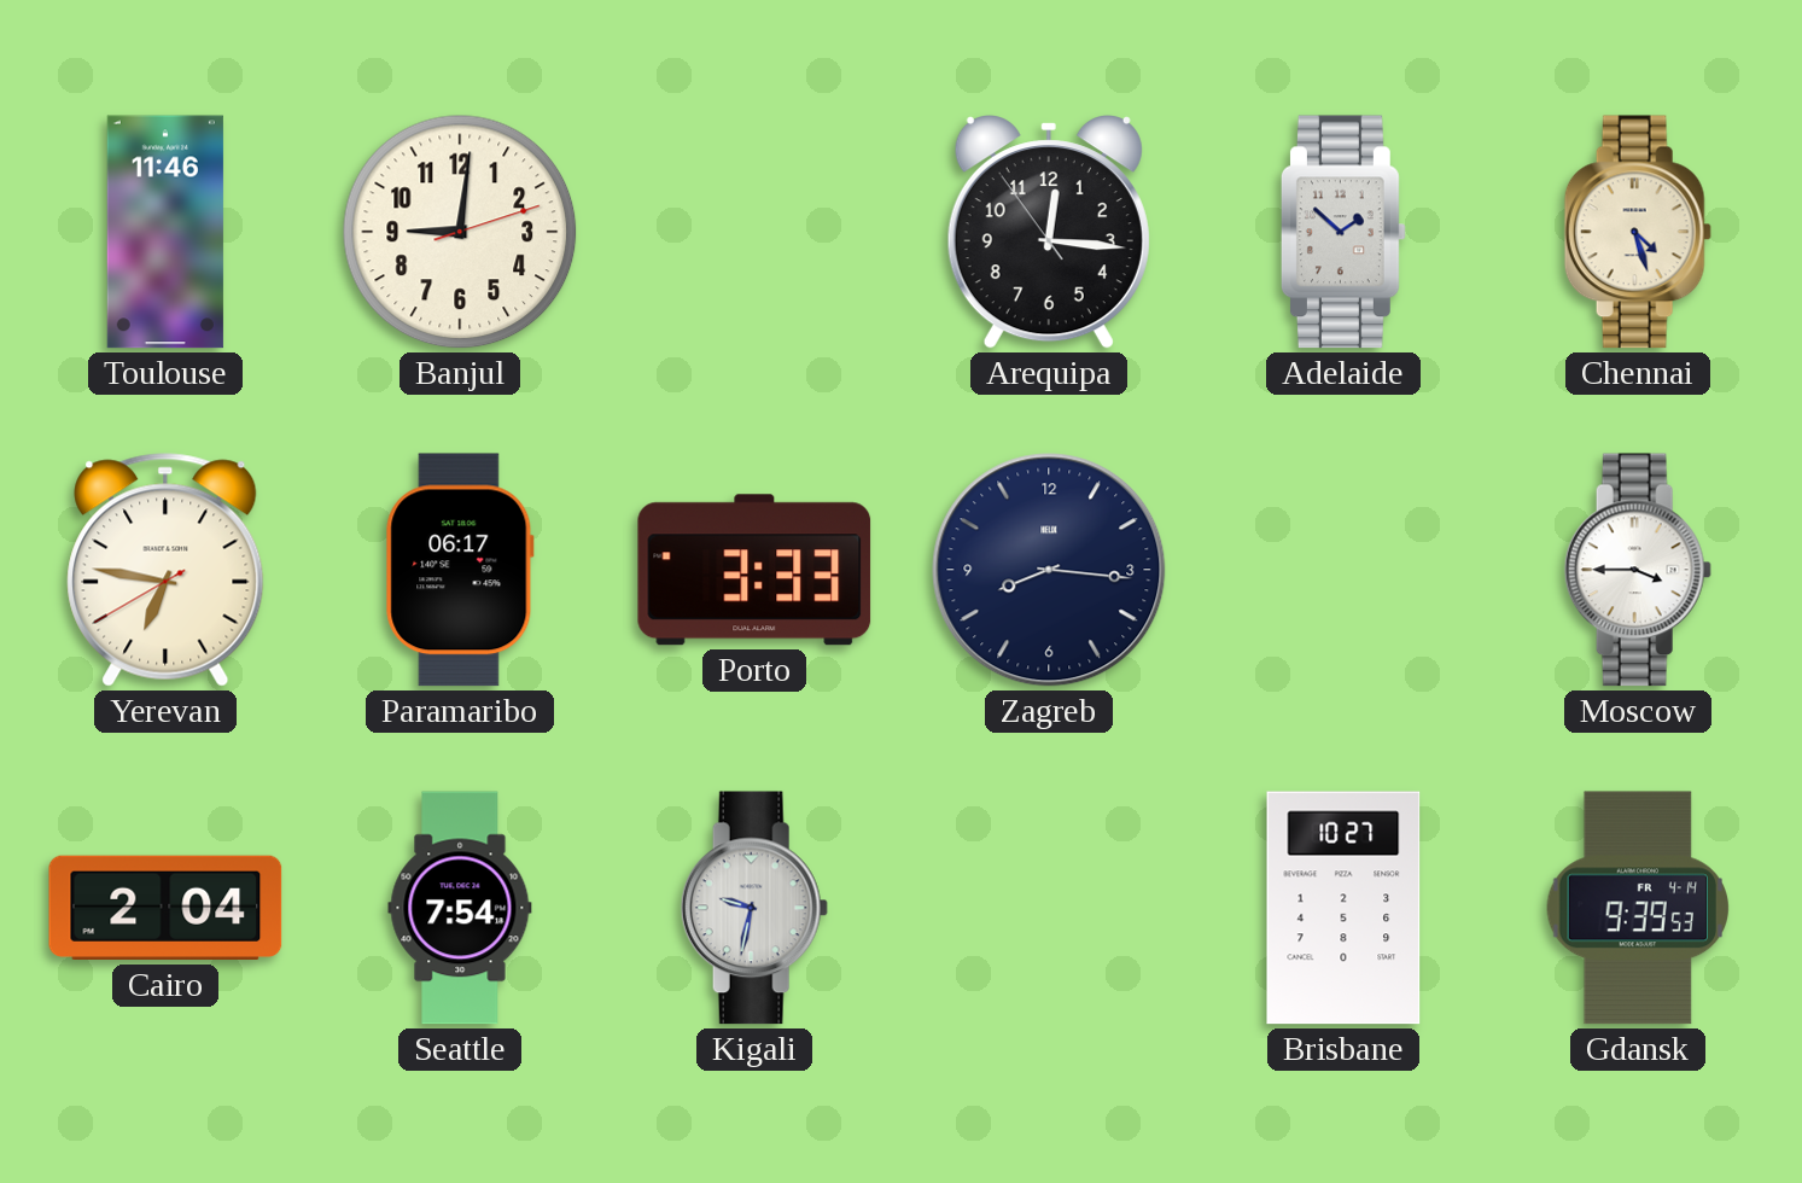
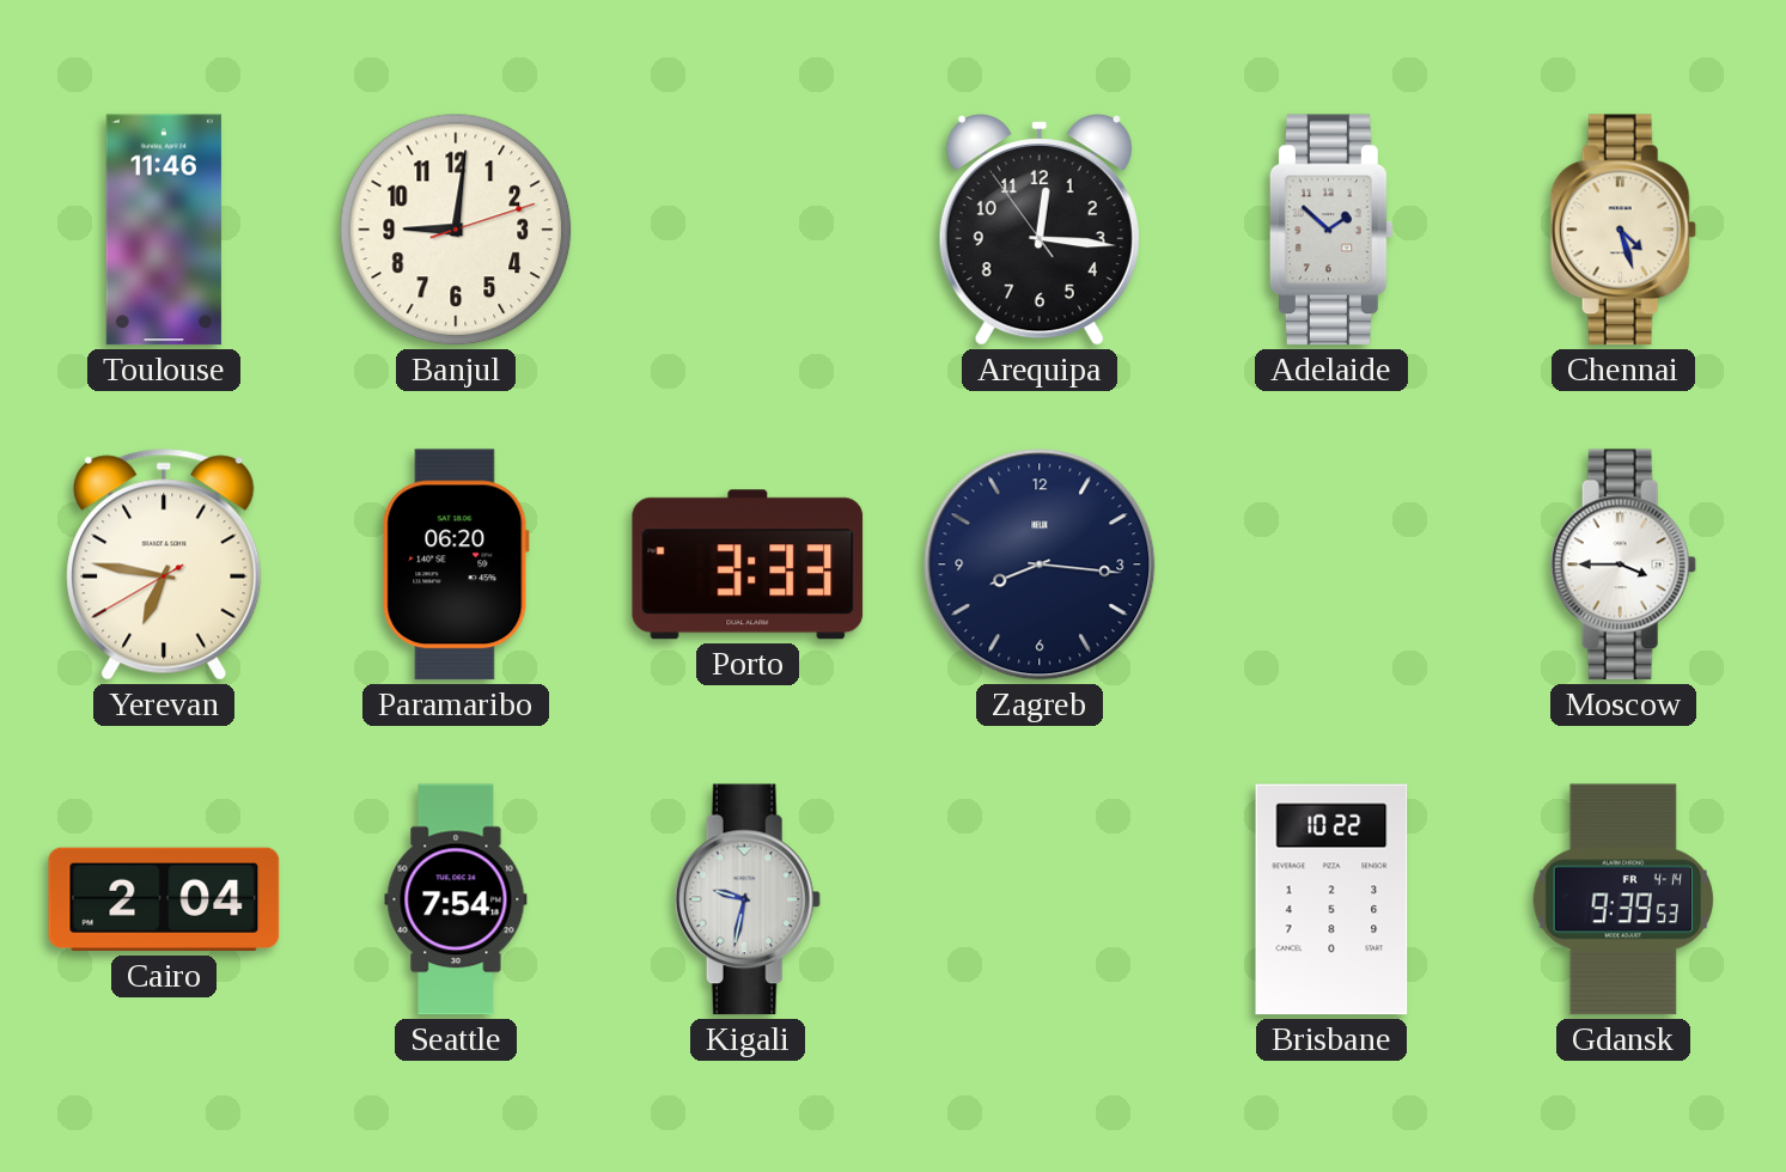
Paramaribo: 06:17 -> 06:20
Brisbane: 10:27 -> 10:22
